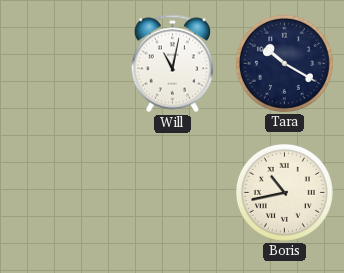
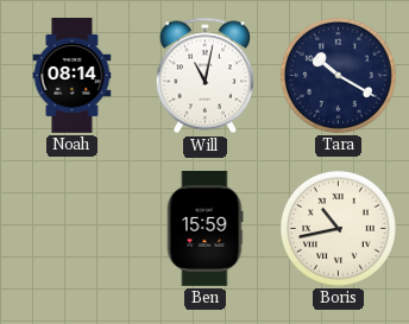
Noah: none -> 08:14
Ben: none -> 15:59
